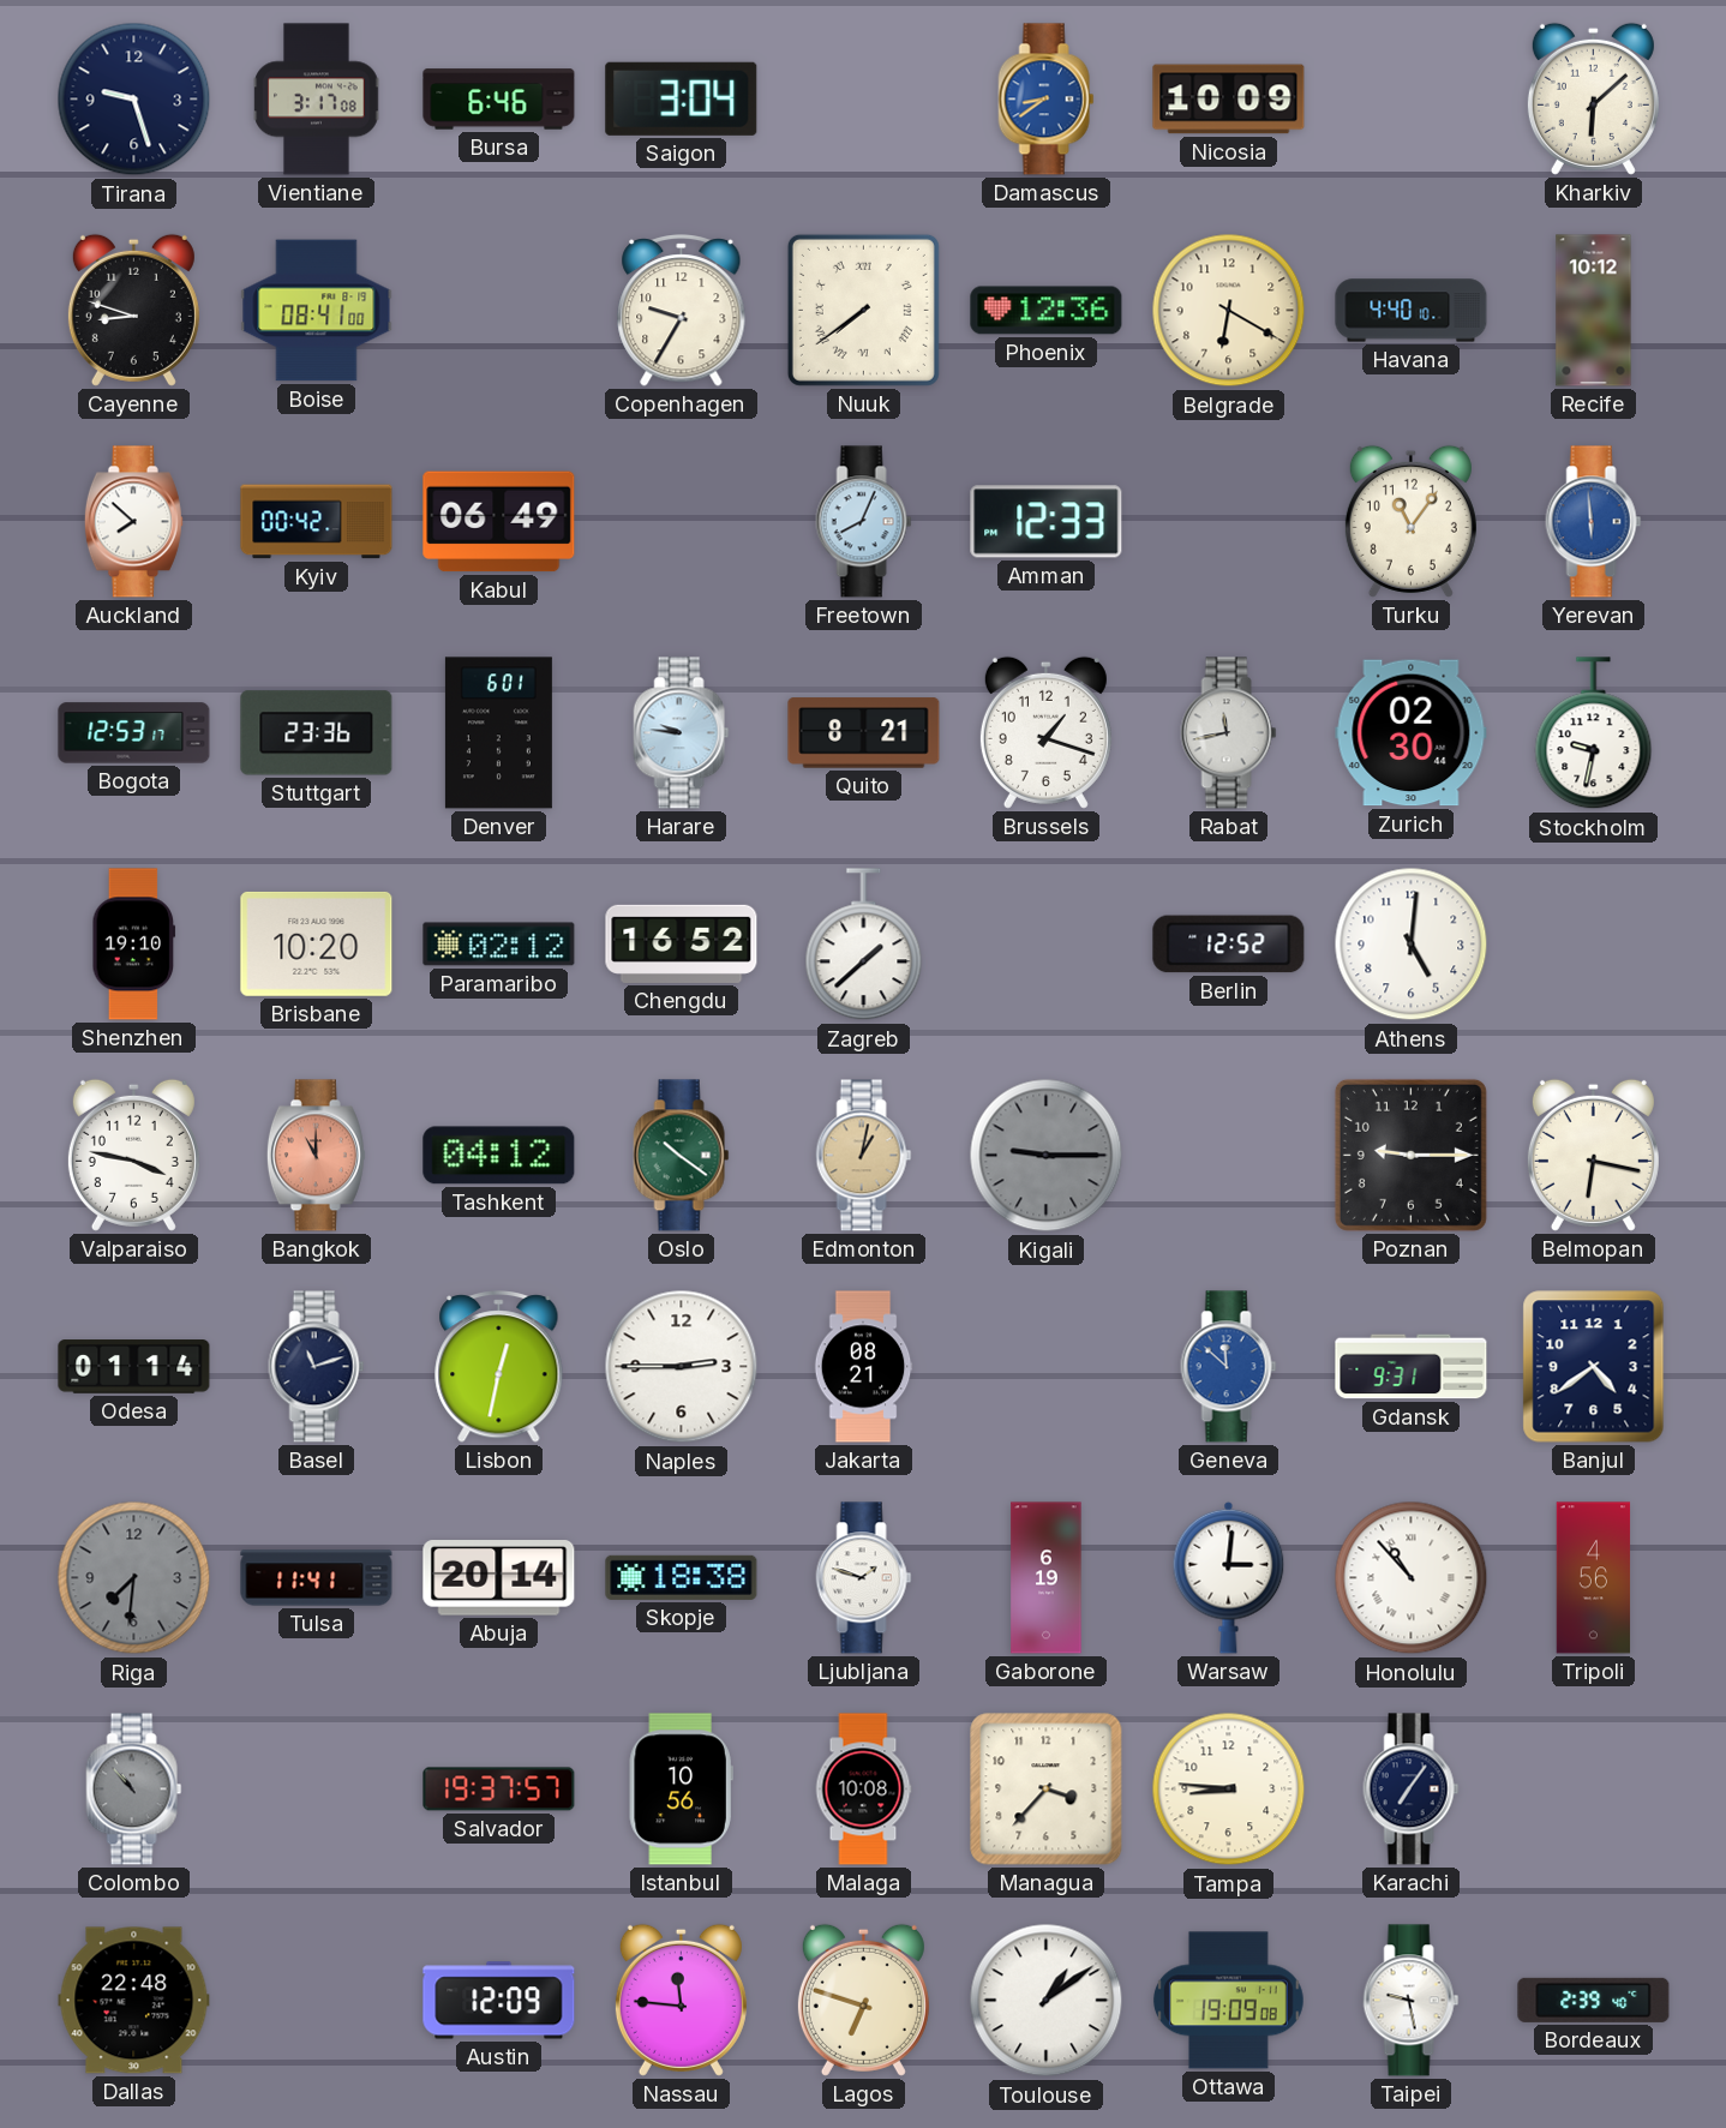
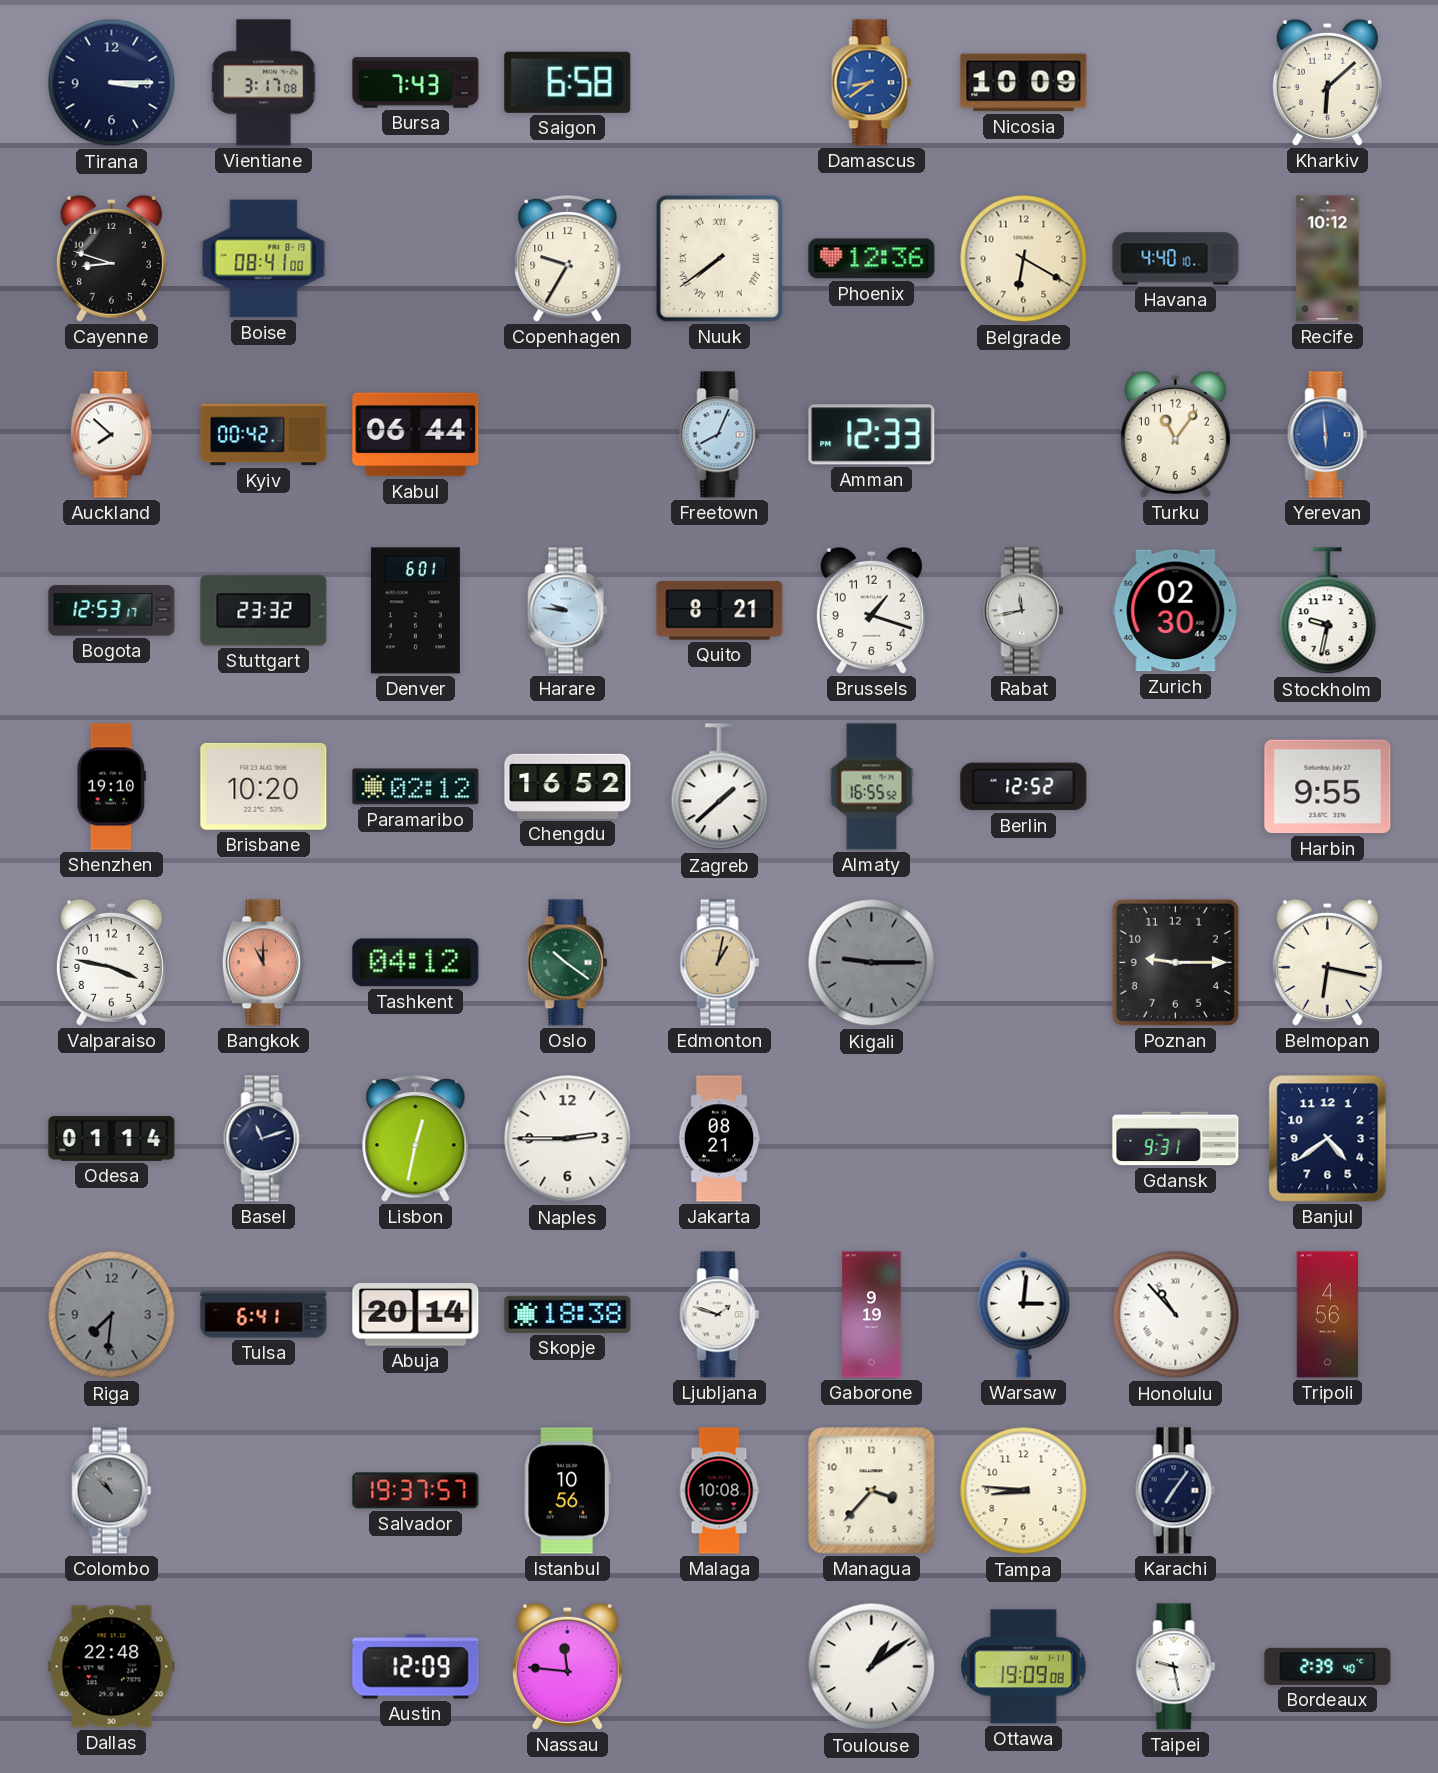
Tirana: 9:27 -> 3:15
Bursa: 6:46 -> 7:43
Saigon: 3:04 -> 6:58
Kabul: 06:49 -> 06:44
Stuttgart: 23:36 -> 23:32
Almaty: none -> 16:55
Athens: 5:01 -> none
Harbin: none -> 9:55
Geneva: 11:52 -> none
Tulsa: 11:41 -> 6:41
Gaborone: 6:19 -> 9:19
Lagos: 6:48 -> none
